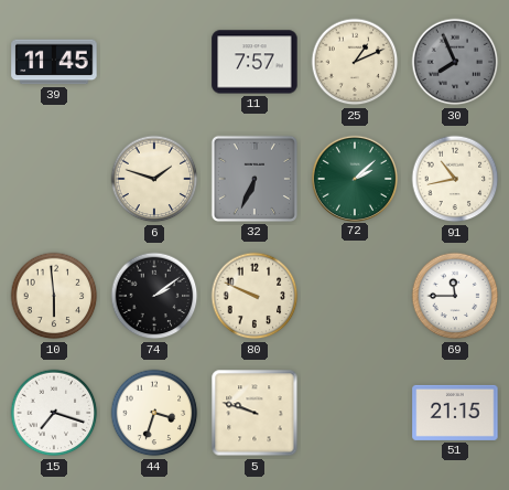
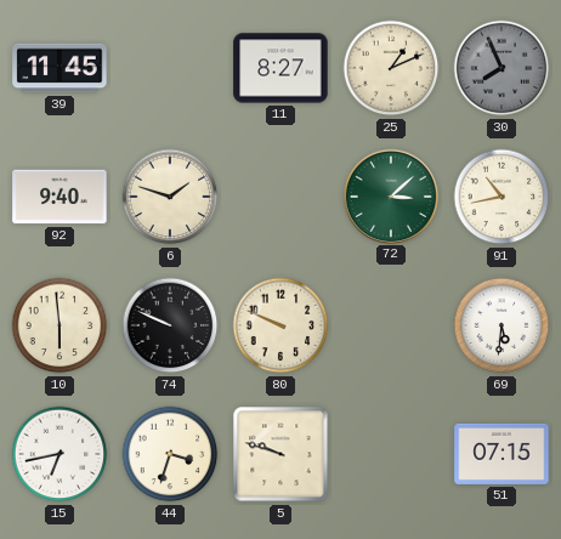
11: 7:57 -> 8:27
92: none -> 9:40
32: 6:34 -> none
72: 2:08 -> 3:08
74: 2:09 -> 9:49
69: 11:45 -> 5:31
15: 7:18 -> 6:43
51: 21:15 -> 07:15
